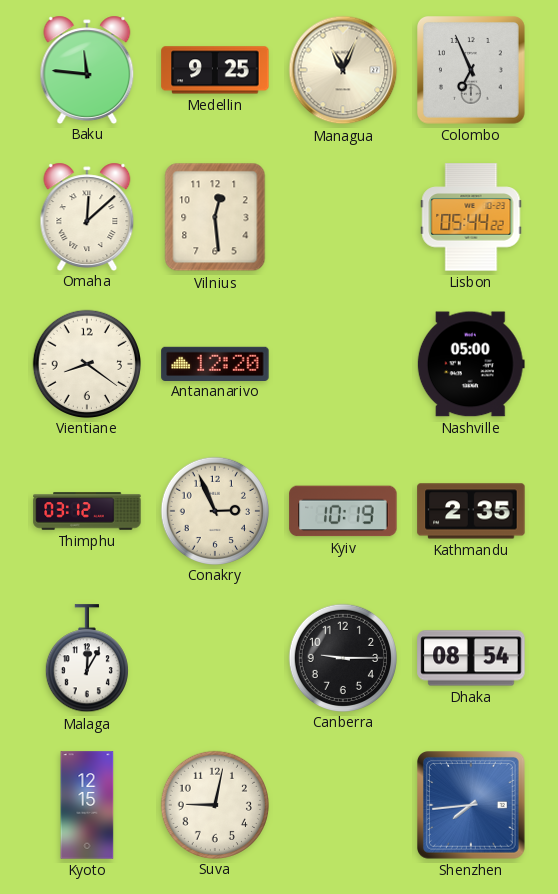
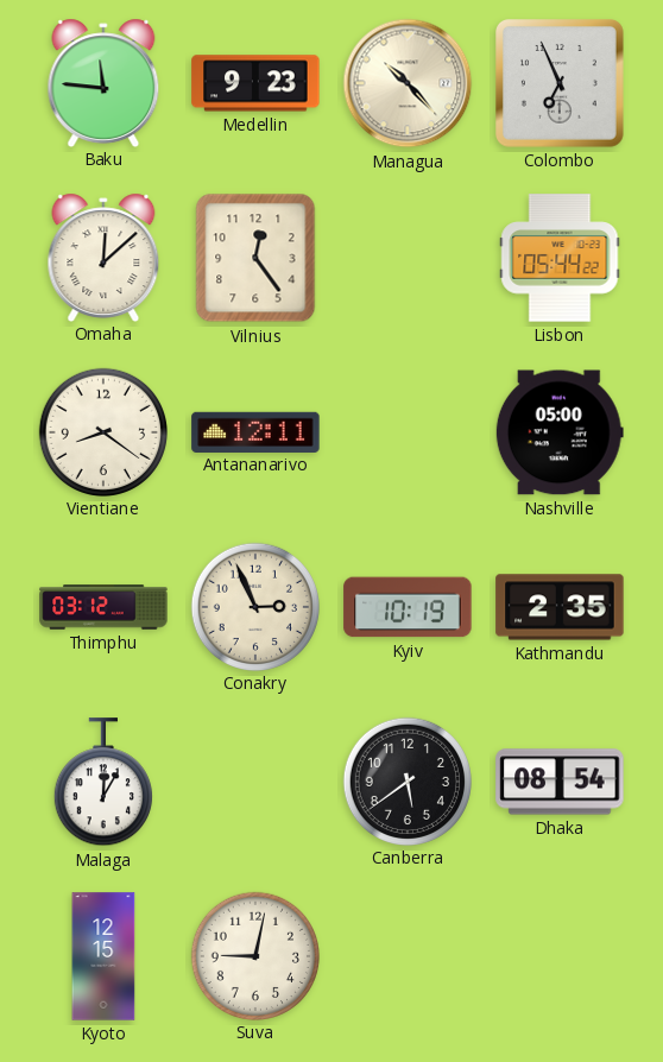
Medellin: 9:25 -> 9:23
Managua: 11:04 -> 10:23
Vilnius: 12:29 -> 12:24
Antananarivo: 12:20 -> 12:11
Canberra: 9:15 -> 5:39
Shenzhen: 7:44 -> none
